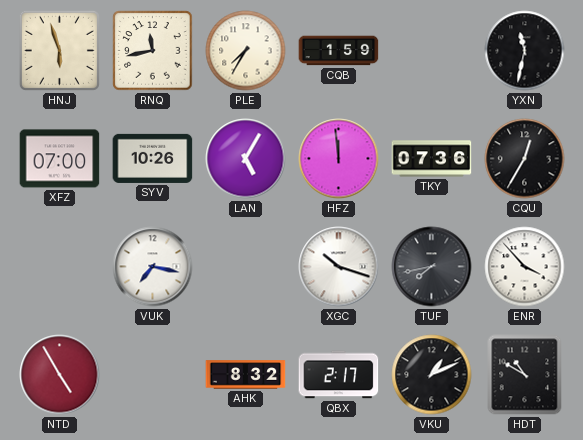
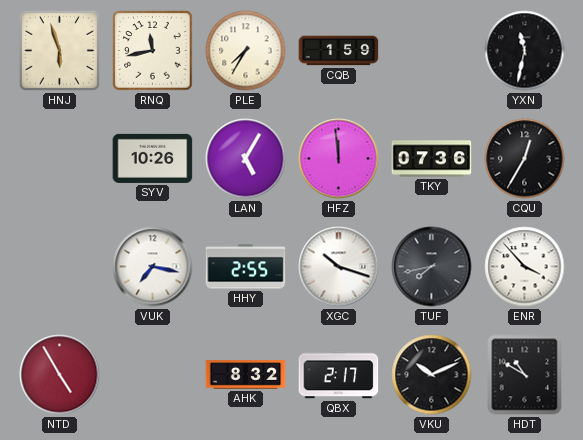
XFZ: 07:00 -> none
HHY: none -> 2:55
VKU: 1:11 -> 10:11
